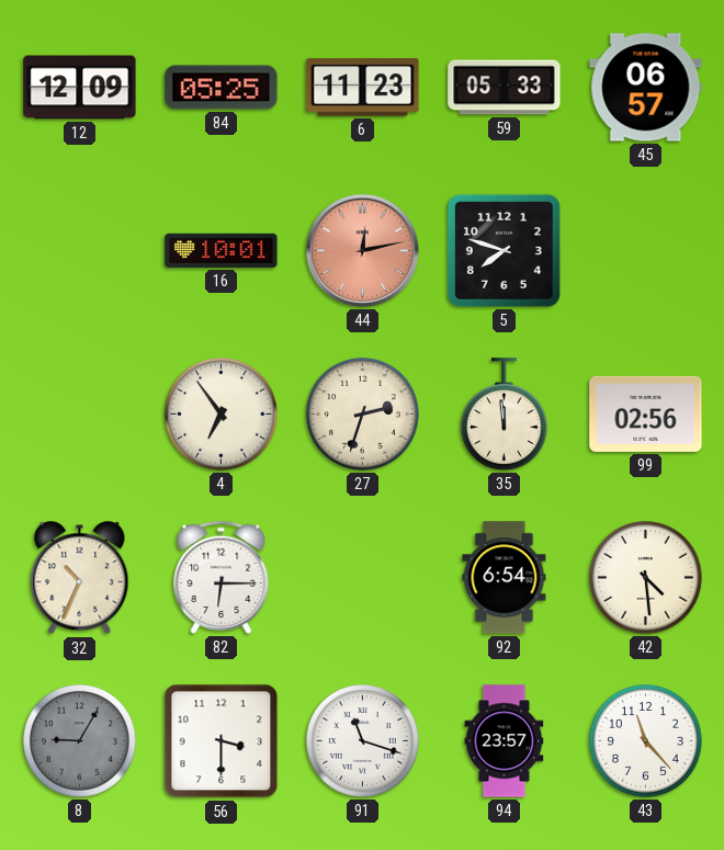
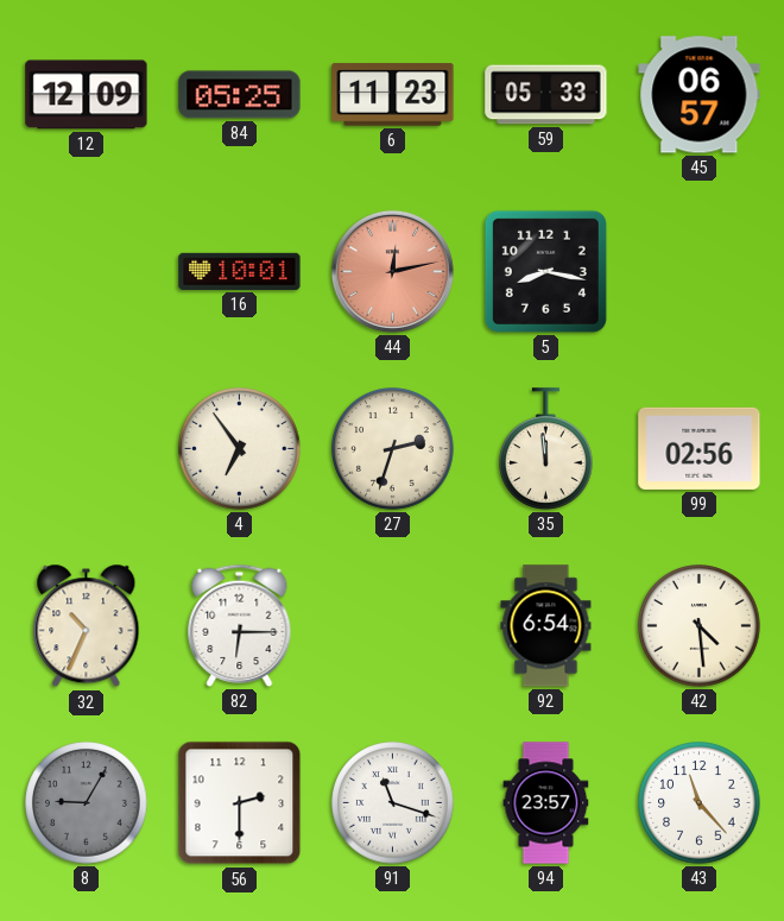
5: 7:48 -> 8:17
56: 3:30 -> 2:30
